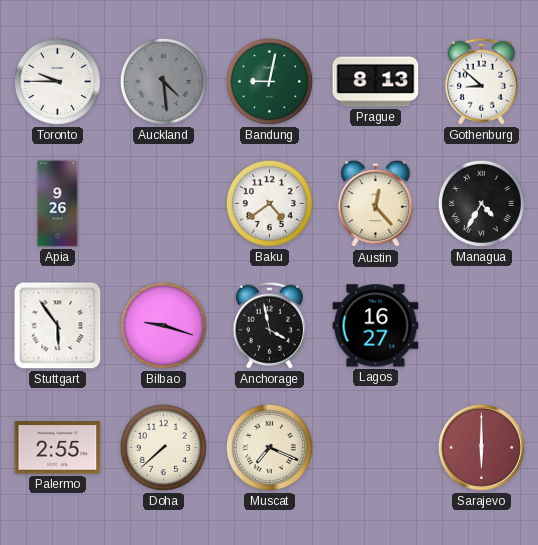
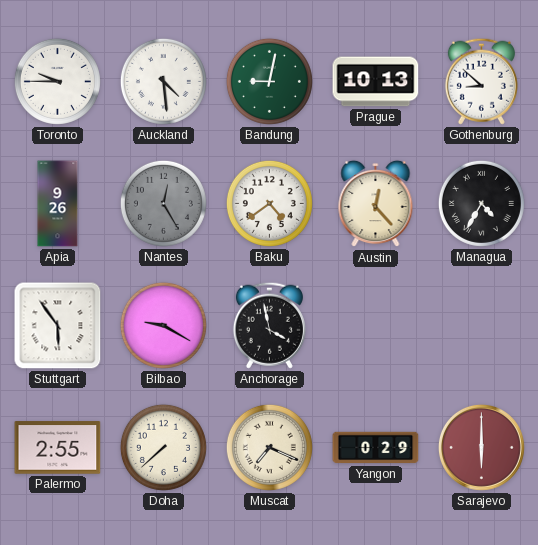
Auckland dial: grey -> white
Prague: 8:13 -> 10:13
Nantes: none -> 12:25
Bilbao: 9:18 -> 9:20
Lagos: 16:27 -> none
Yangon: none -> 0:29
